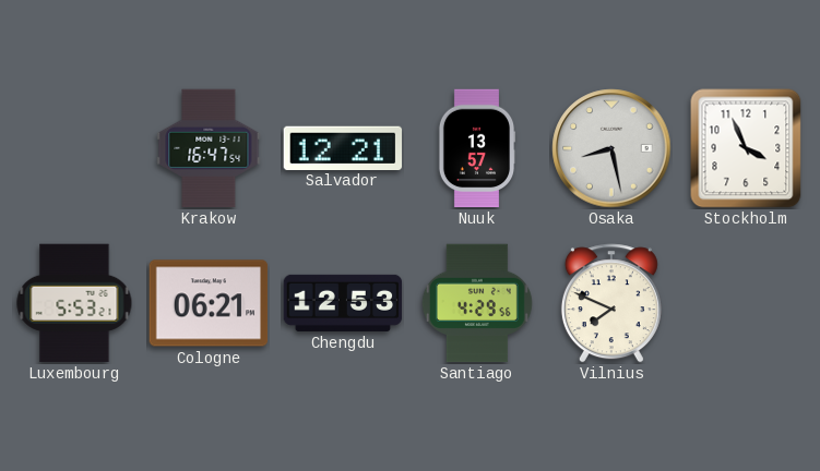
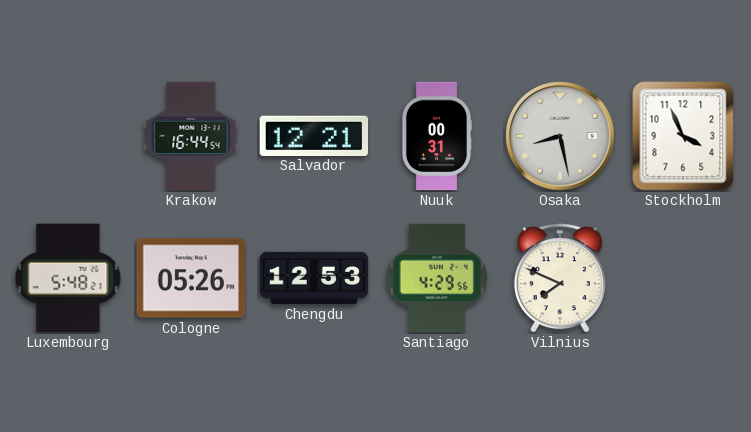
Krakow: 16:47 -> 16:44
Nuuk: 13:57 -> 00:31
Luxembourg: 5:53 -> 5:48
Cologne: 06:21 -> 05:26
